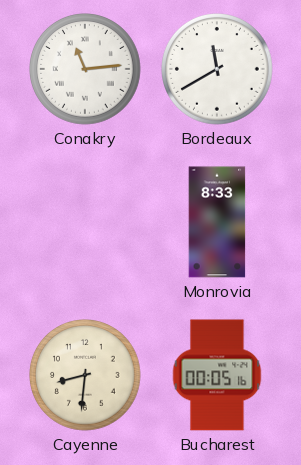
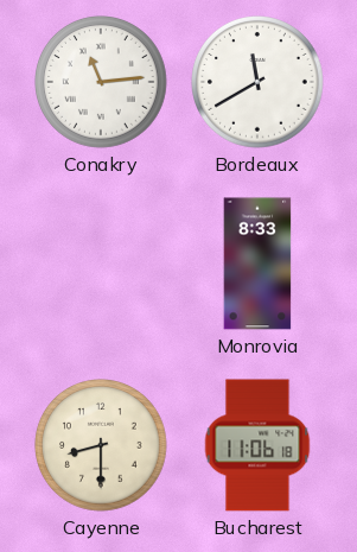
Cayenne: 8:31 -> 8:30
Bucharest: 00:05 -> 11:06
